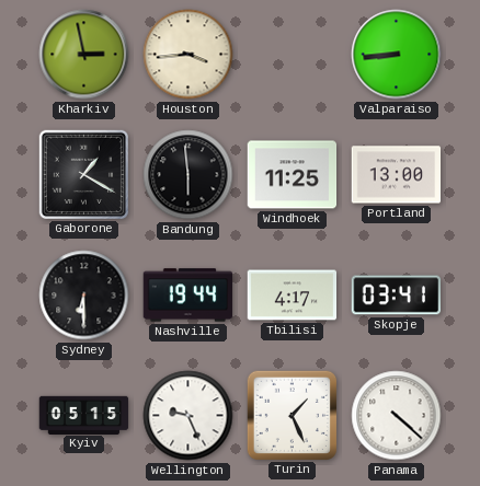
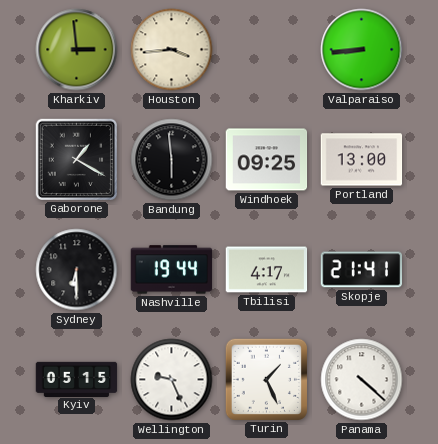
Kharkiv: 2:58 -> 2:59
Windhoek: 11:25 -> 09:25
Skopje: 03:41 -> 21:41
